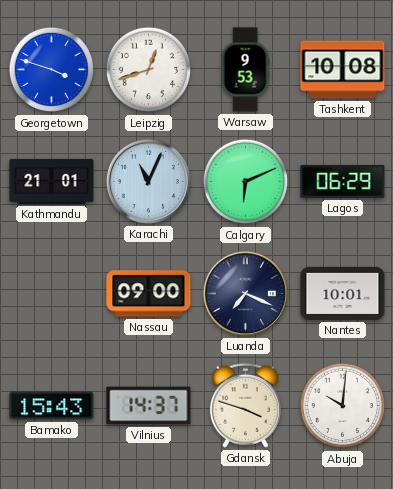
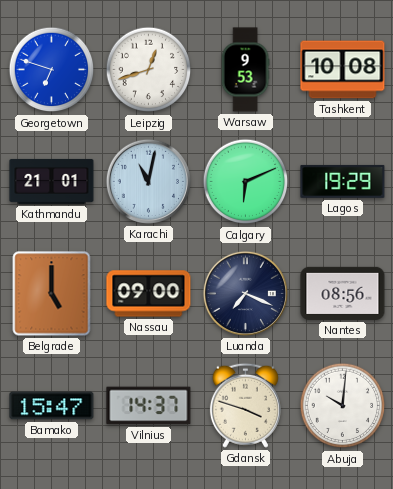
Georgetown: 3:48 -> 6:48
Karachi: 11:04 -> 11:02
Lagos: 06:29 -> 19:29
Belgrade: none -> 5:00
Nantes: 10:01 -> 08:56
Bamako: 15:43 -> 15:47
